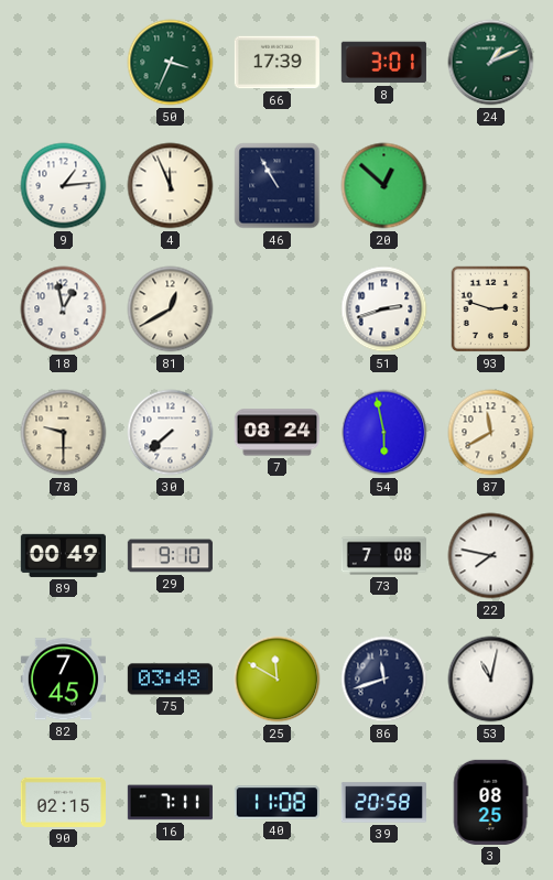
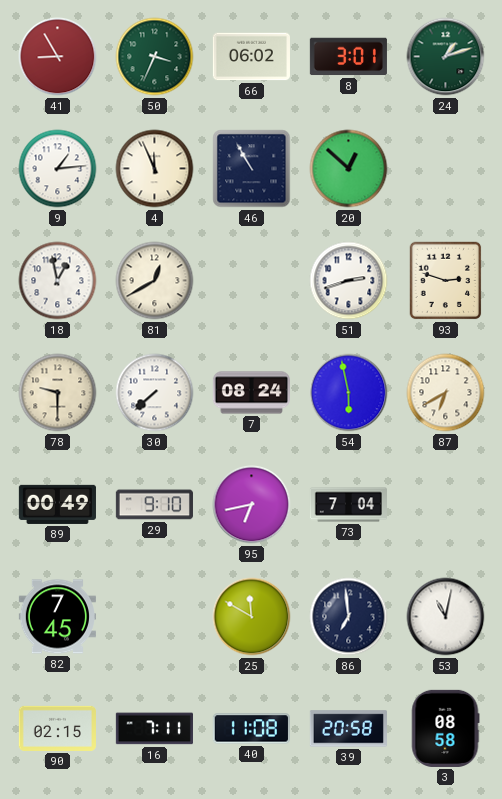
41: none -> 8:55
66: 17:39 -> 06:02
24: 1:11 -> 1:12
87: 11:40 -> 6:40
95: none -> 6:43
73: 7:08 -> 7:04
22: 7:47 -> none
75: 03:48 -> none
86: 11:42 -> 6:59
3: 08:25 -> 08:58
